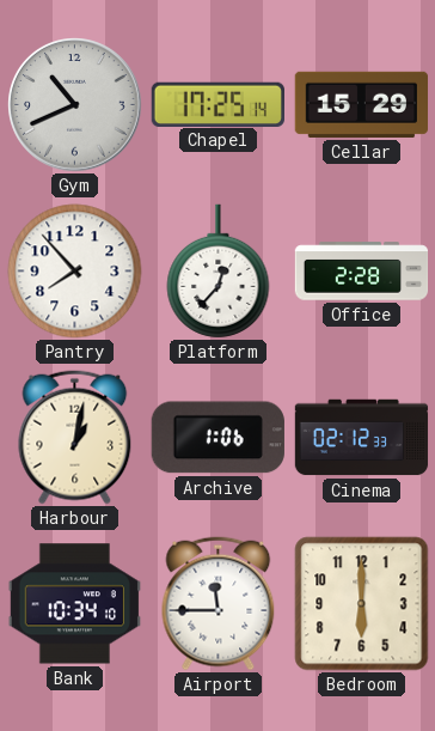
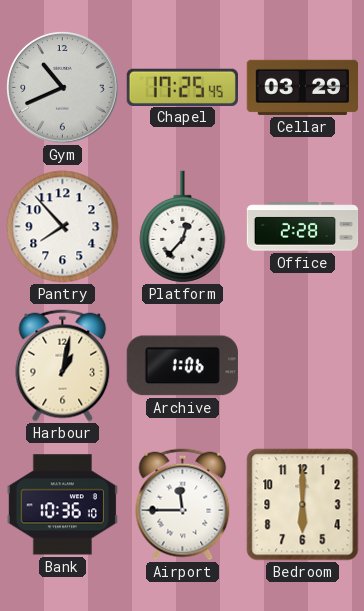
Chapel: 17:25:14 -> 17:25:45
Cellar: 15:29 -> 03:29
Cinema: 02:12 -> none
Bank: 10:34 -> 10:36
